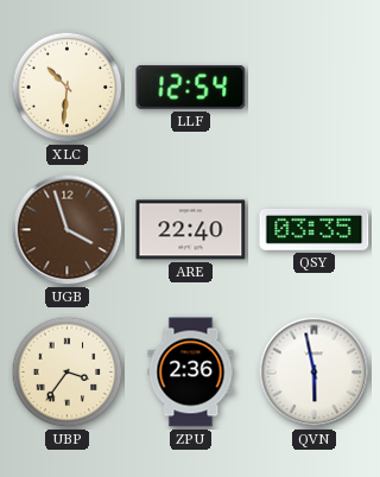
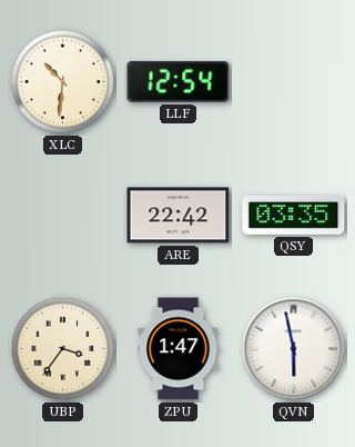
UGB: 3:57 -> none
ARE: 22:40 -> 22:42
ZPU: 2:36 -> 1:47
